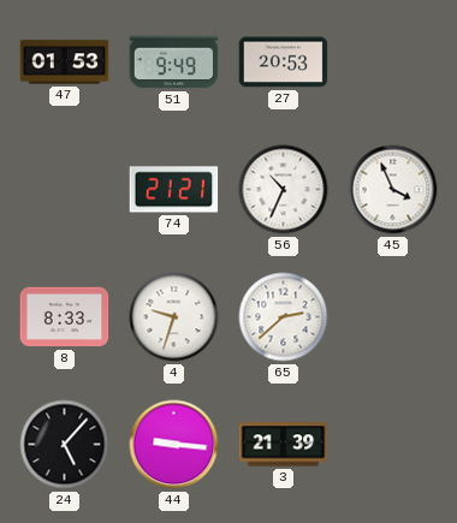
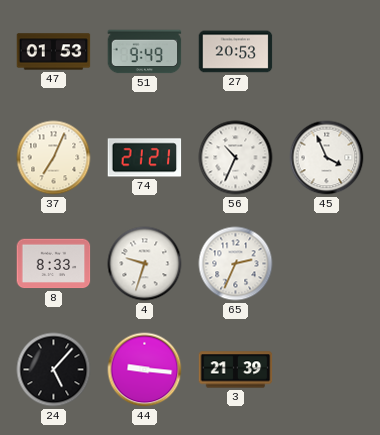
37: none -> 7:04
65: 2:38 -> 2:34
